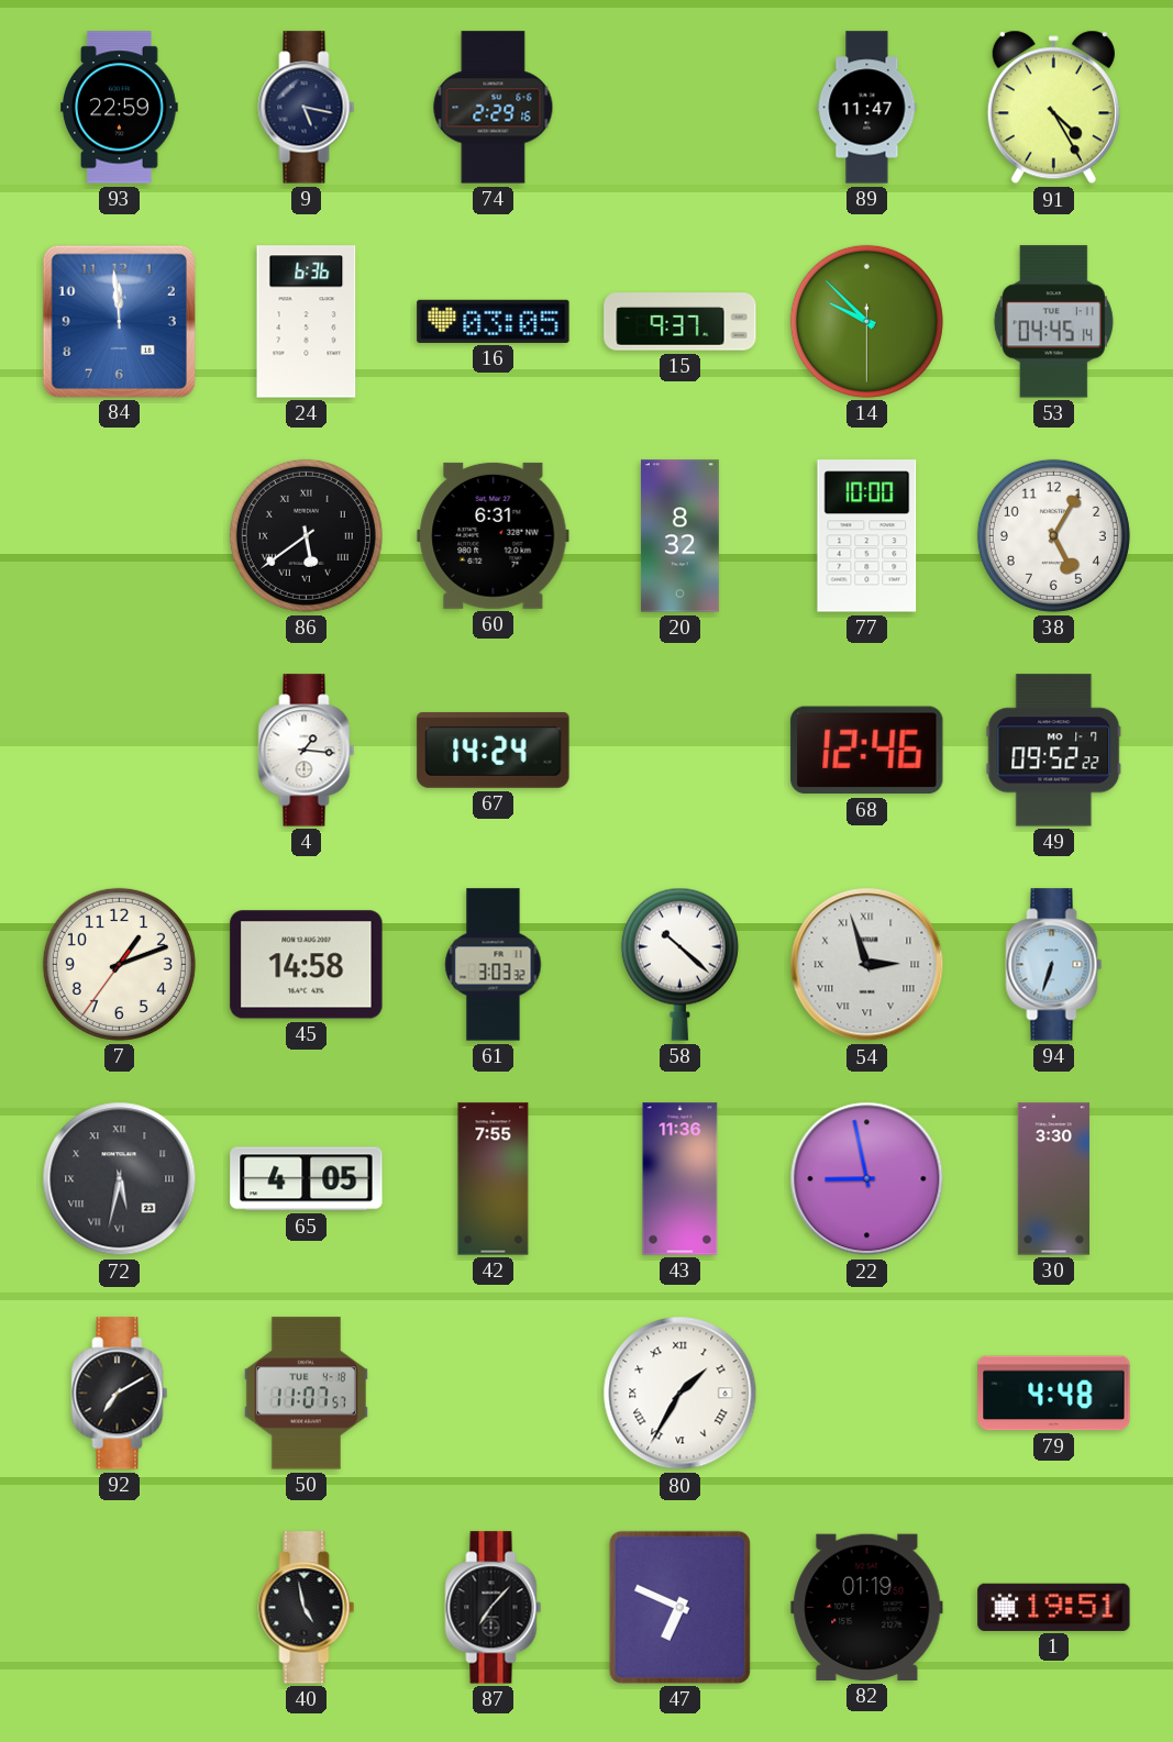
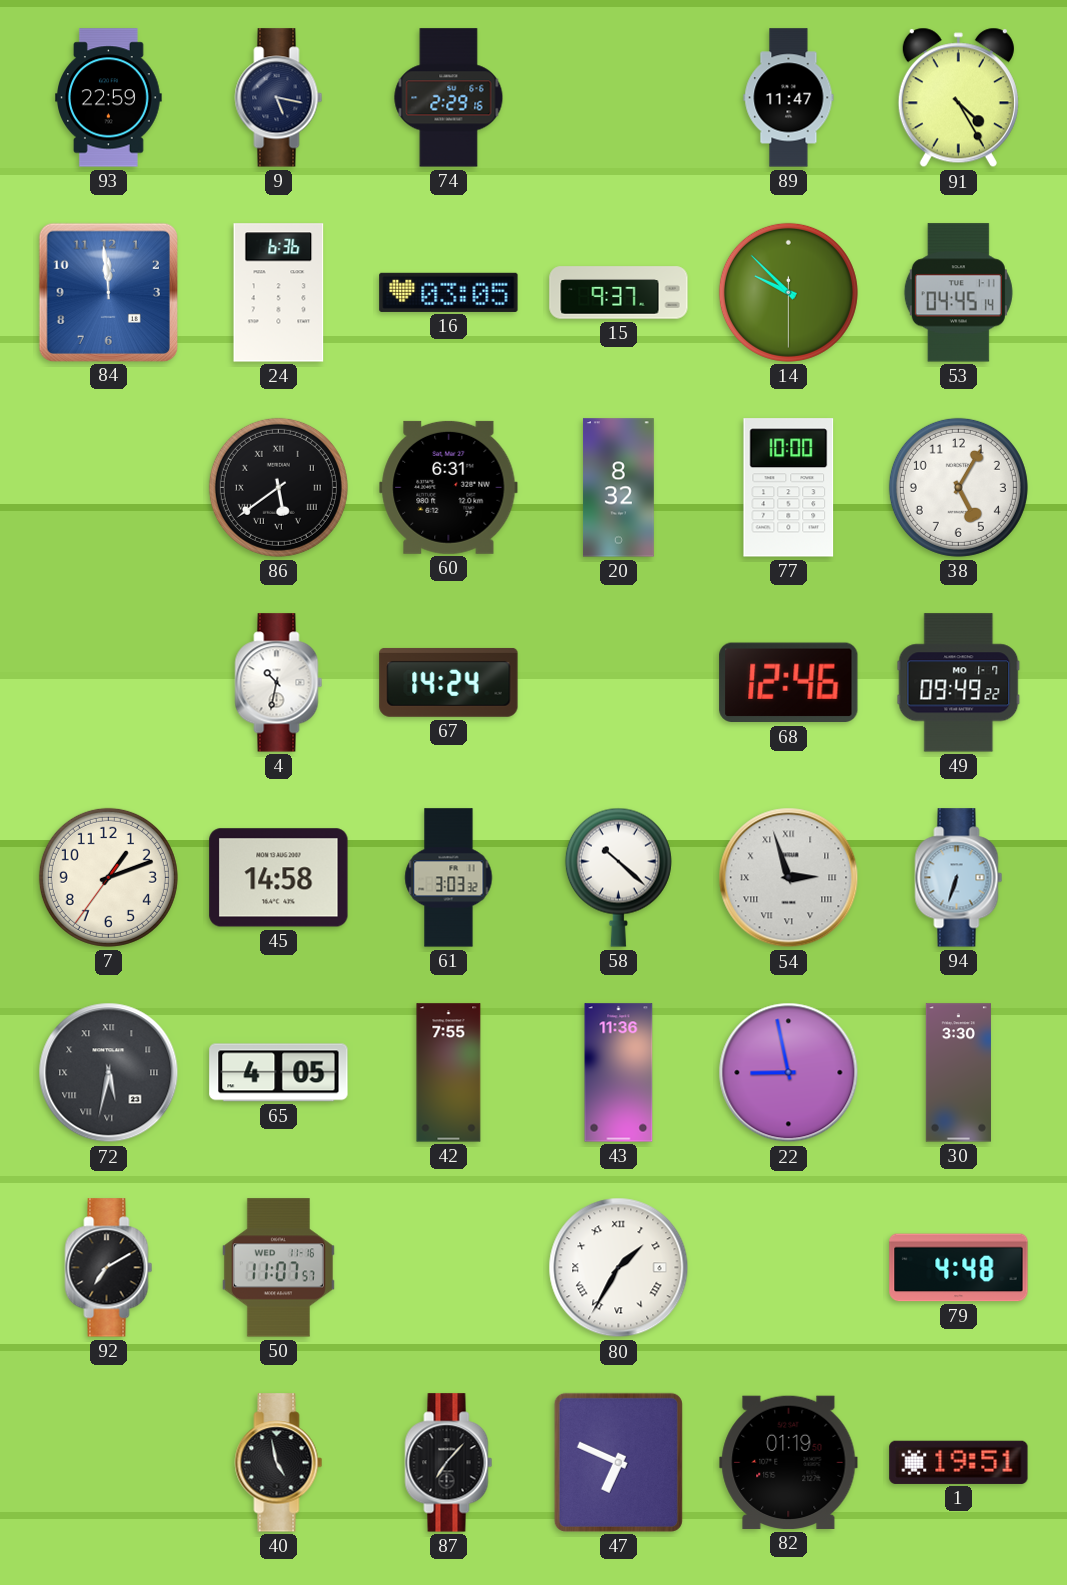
4: 1:16 -> 10:32
49: 09:52 -> 09:49
50 date: TUE 4-18 -> WED 11-16
